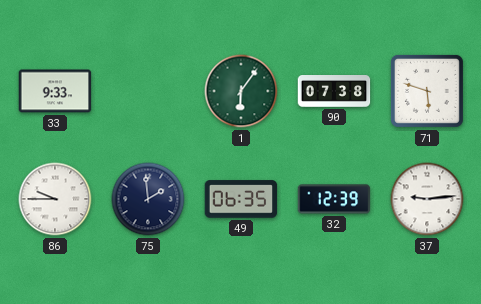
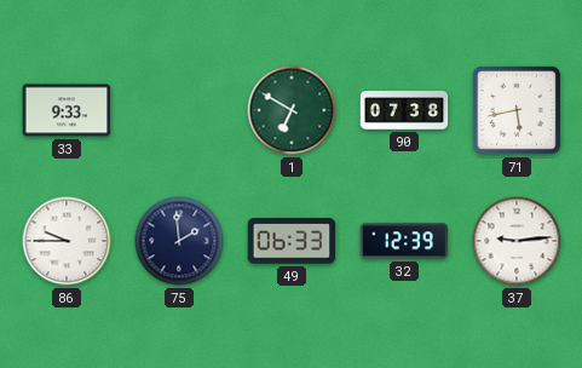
1: 6:06 -> 6:50
71: 5:48 -> 5:43
49: 06:35 -> 06:33
